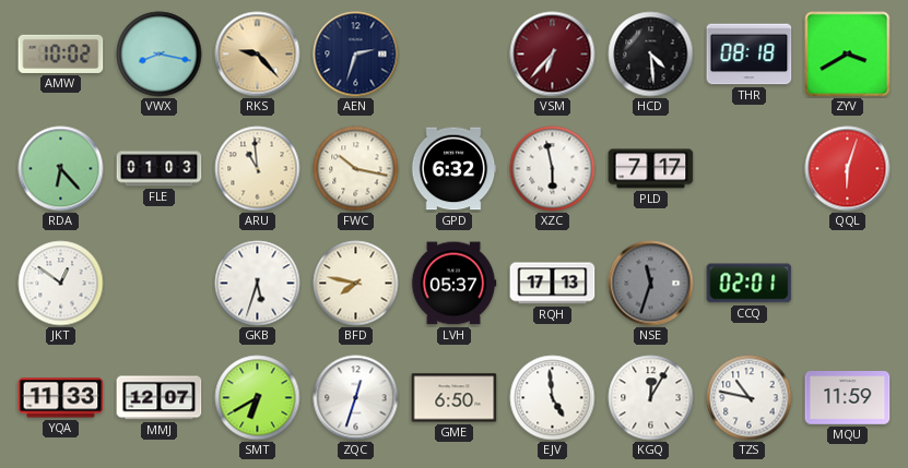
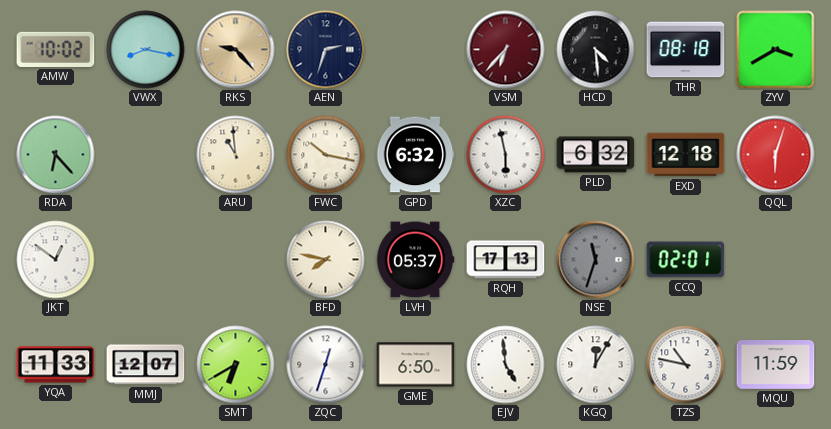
FLE: 01:03 -> none
PLD: 7:17 -> 6:32
EXD: none -> 12:18
GKB: 5:33 -> none
